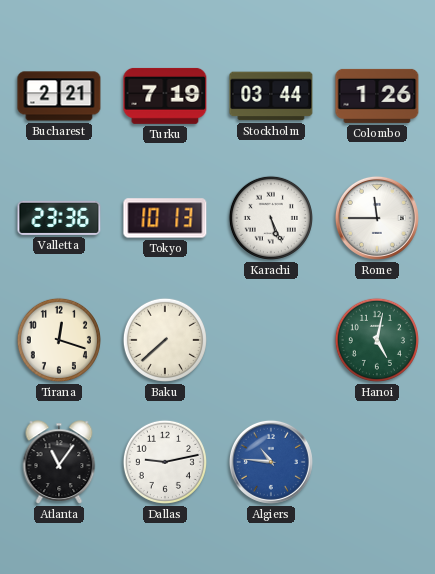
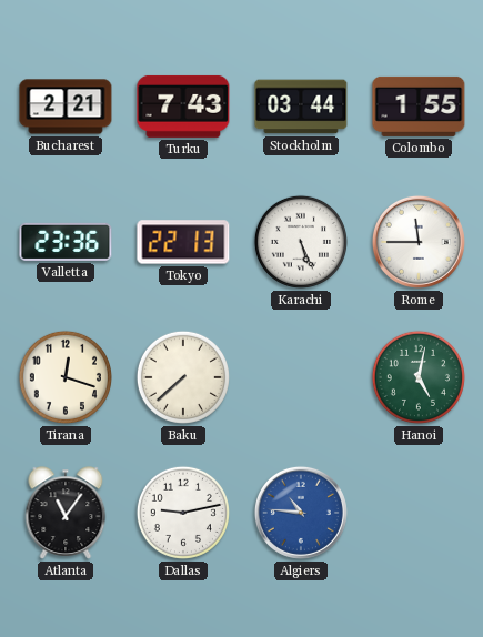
Turku: 7:19 -> 7:43
Colombo: 1:26 -> 1:55
Tokyo: 10:13 -> 22:13
